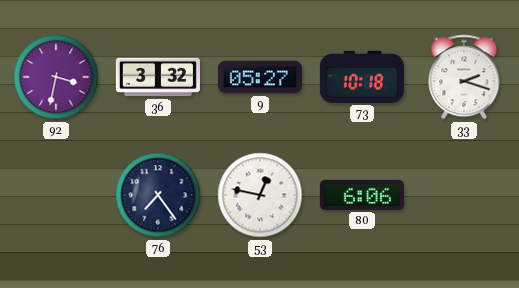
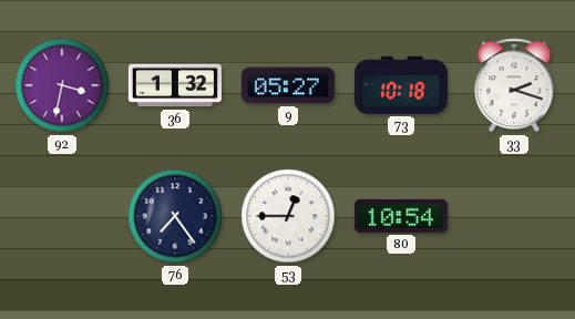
36: 3:32 -> 1:32
53: 12:47 -> 12:45
80: 6:06 -> 10:54
